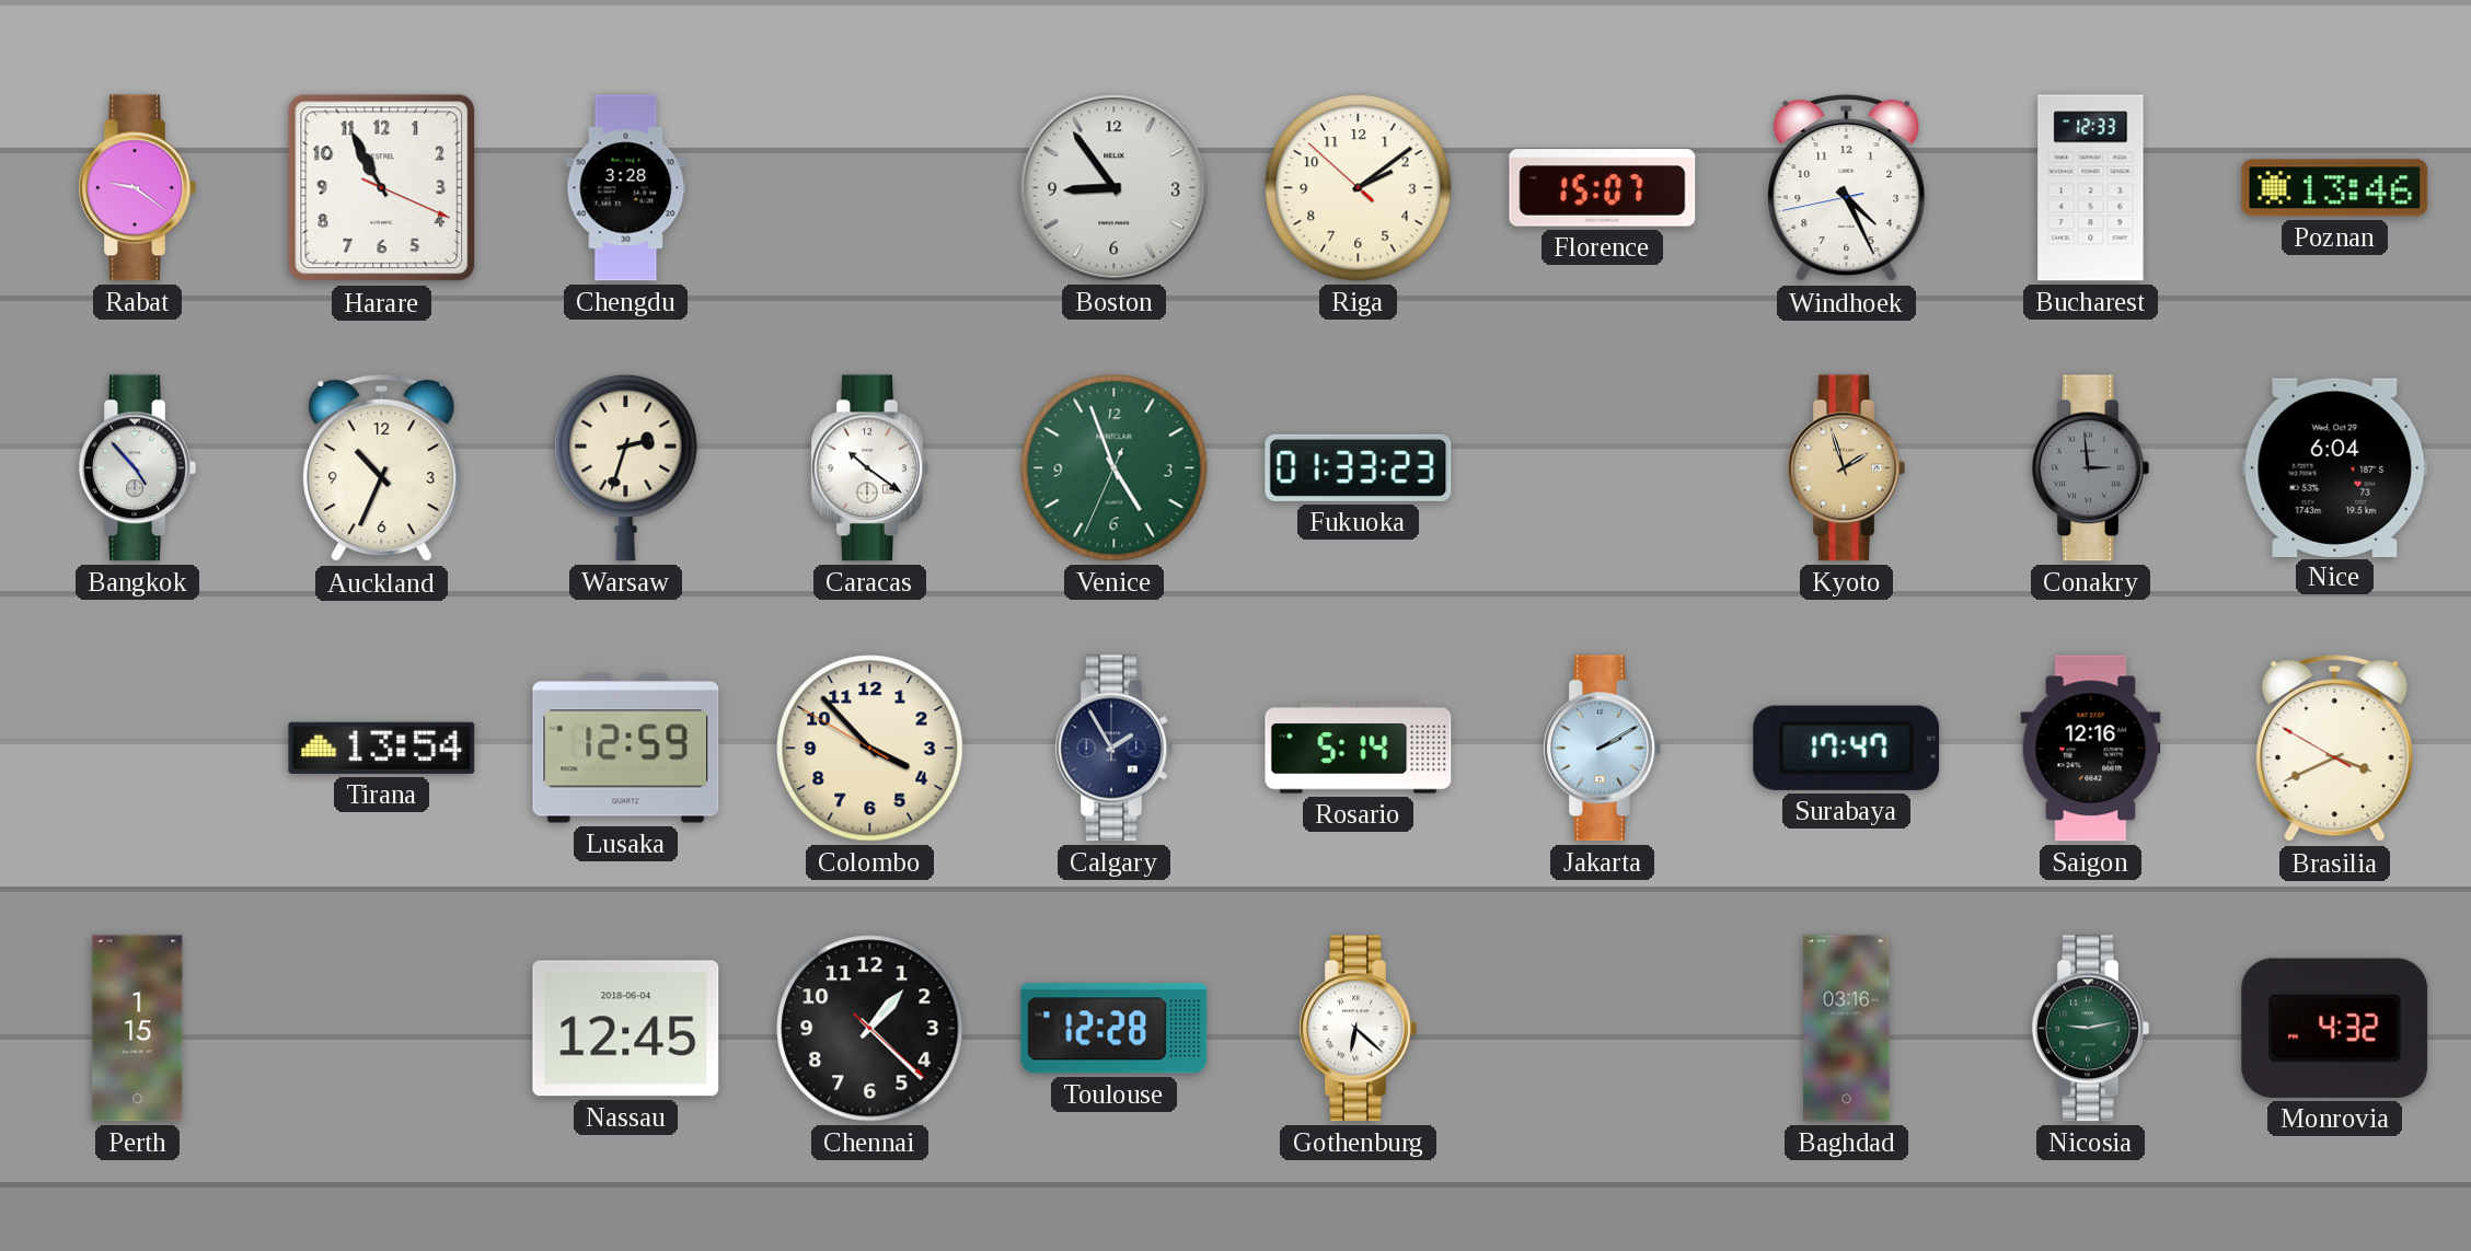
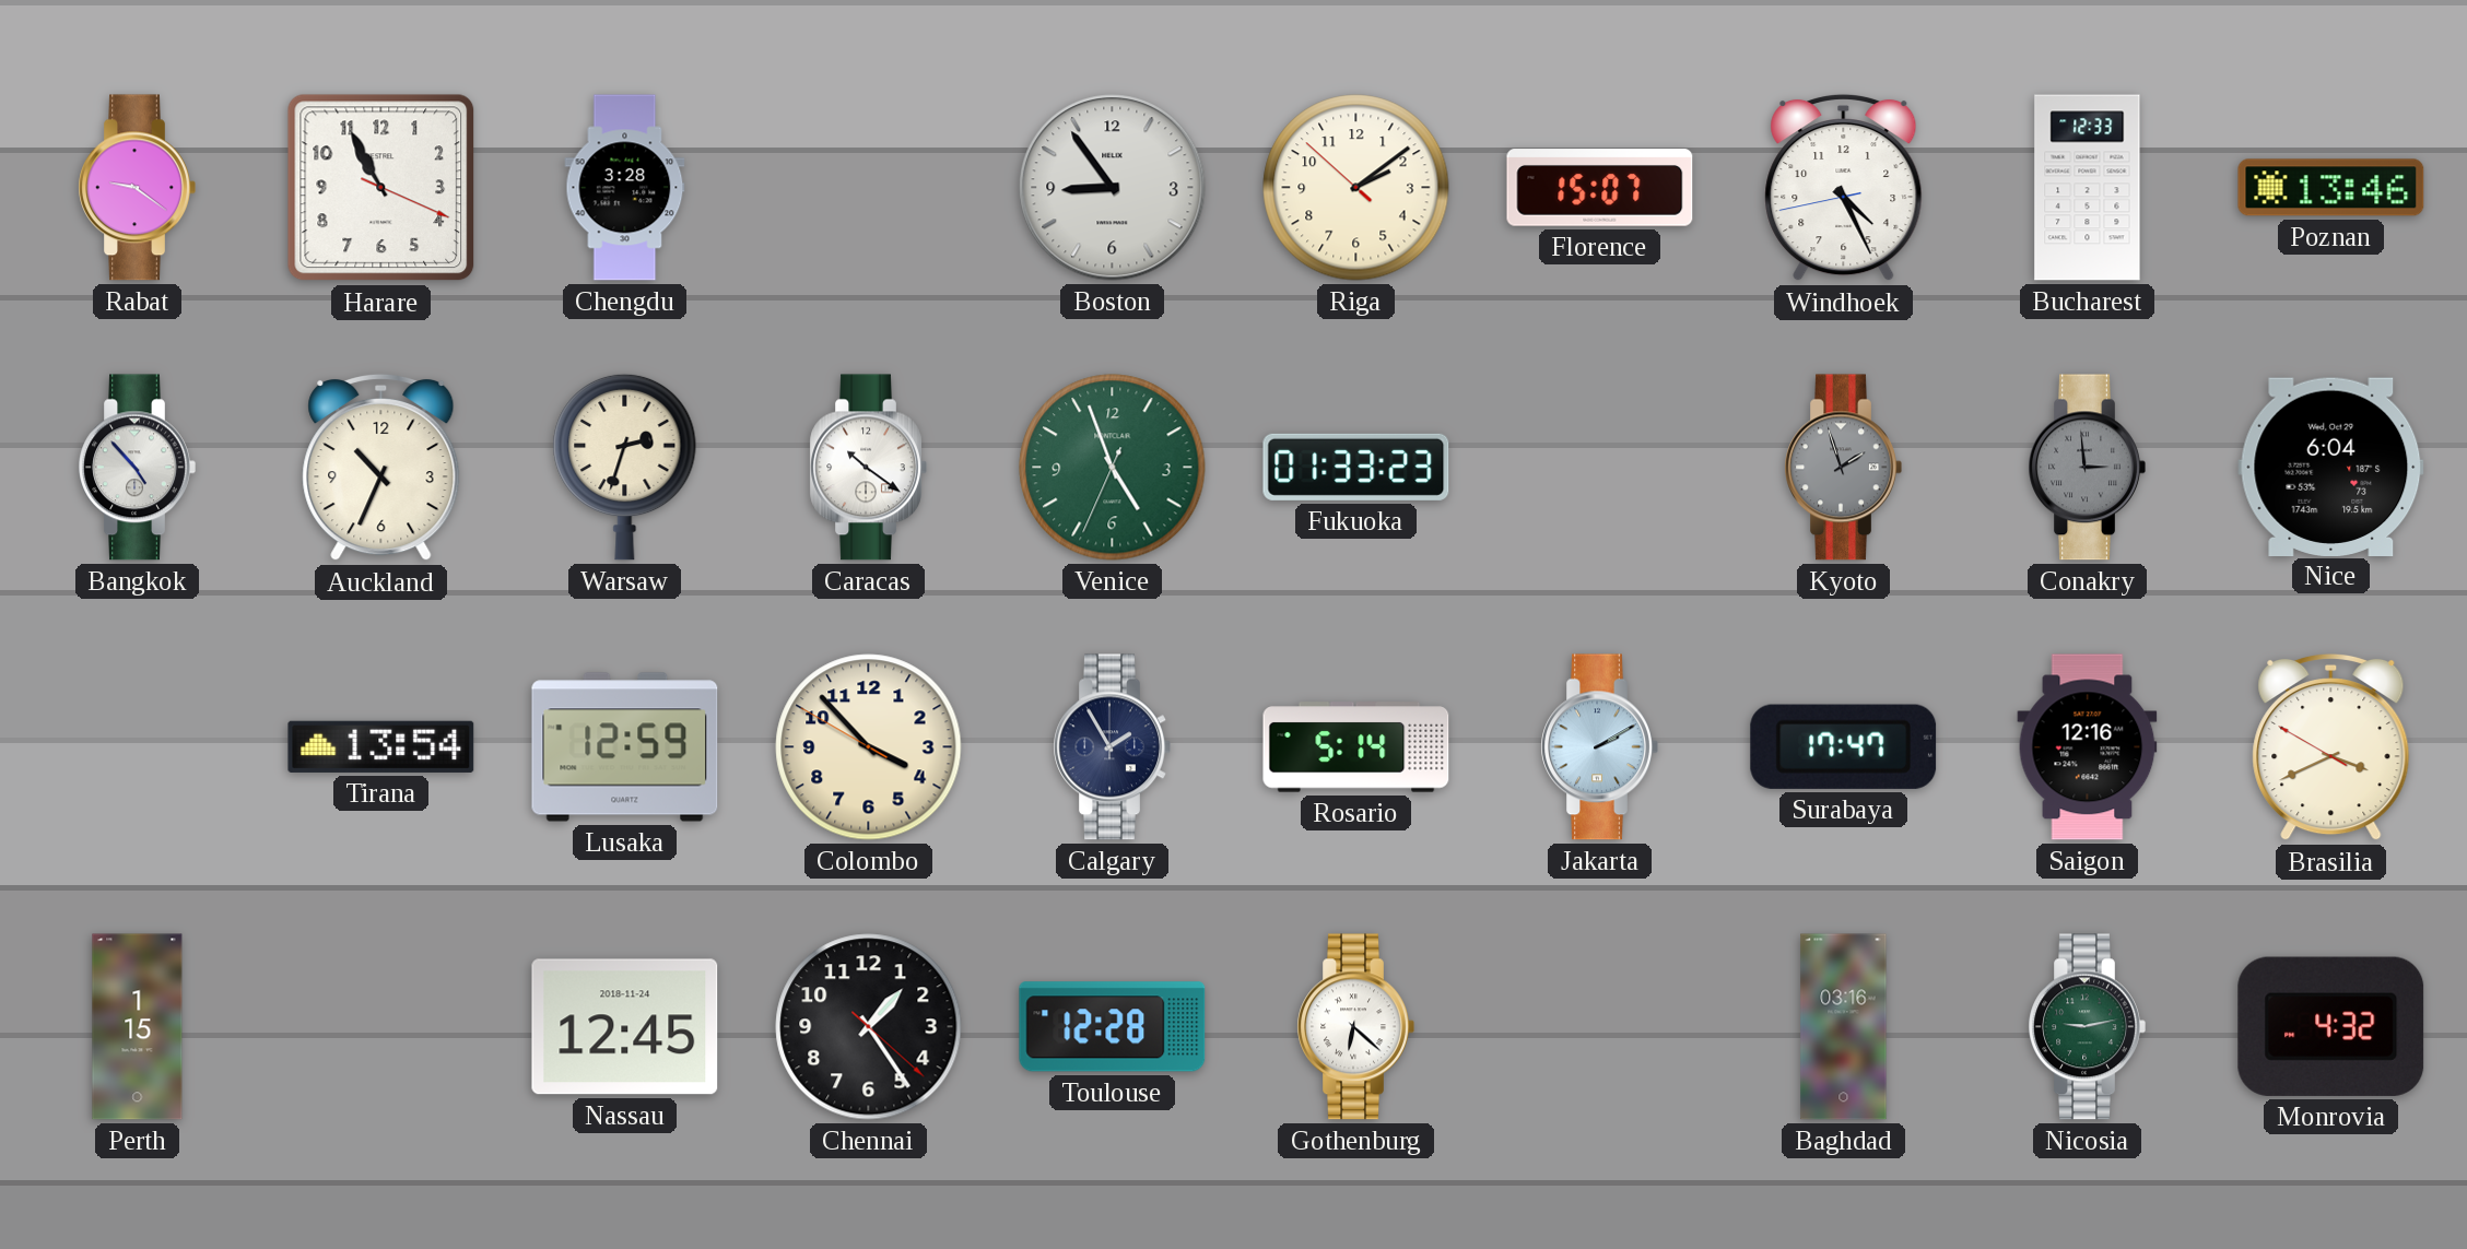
Kyoto dial: champagne -> grey
Nassau date: 2018-06-04 -> 2018-11-24
Chennai: 1:22 -> 1:24
